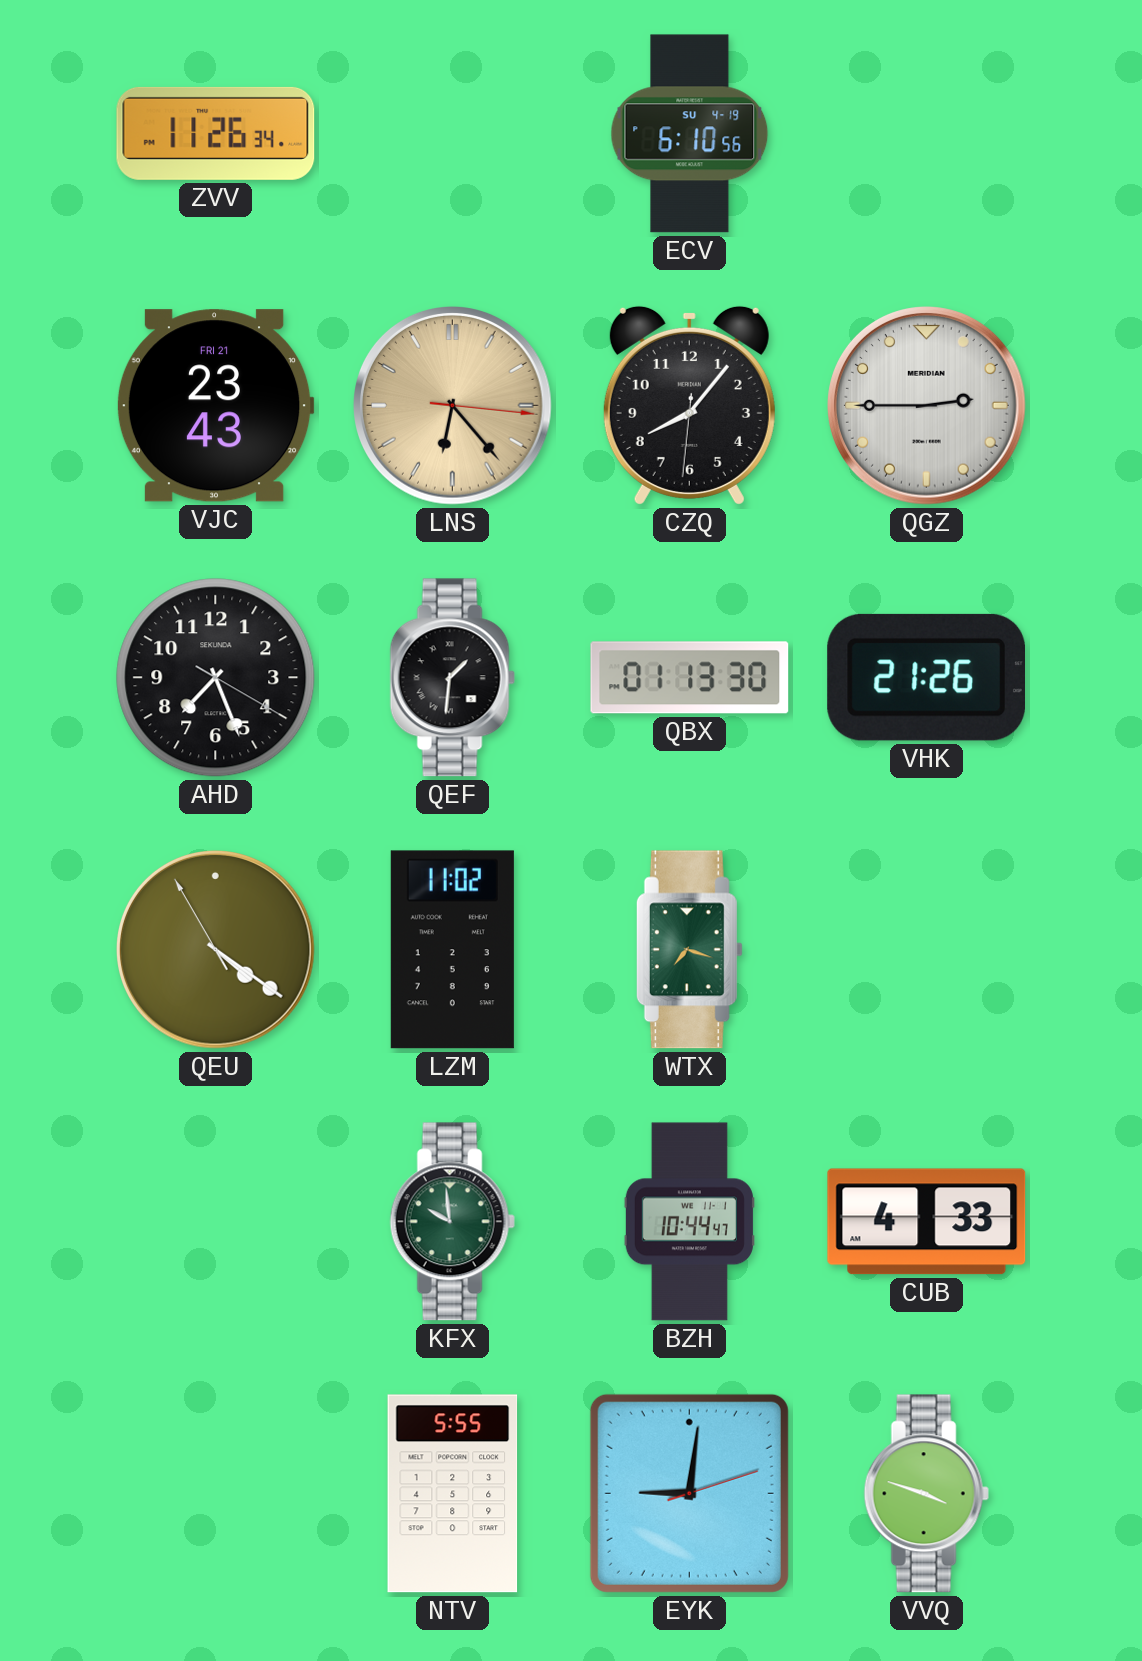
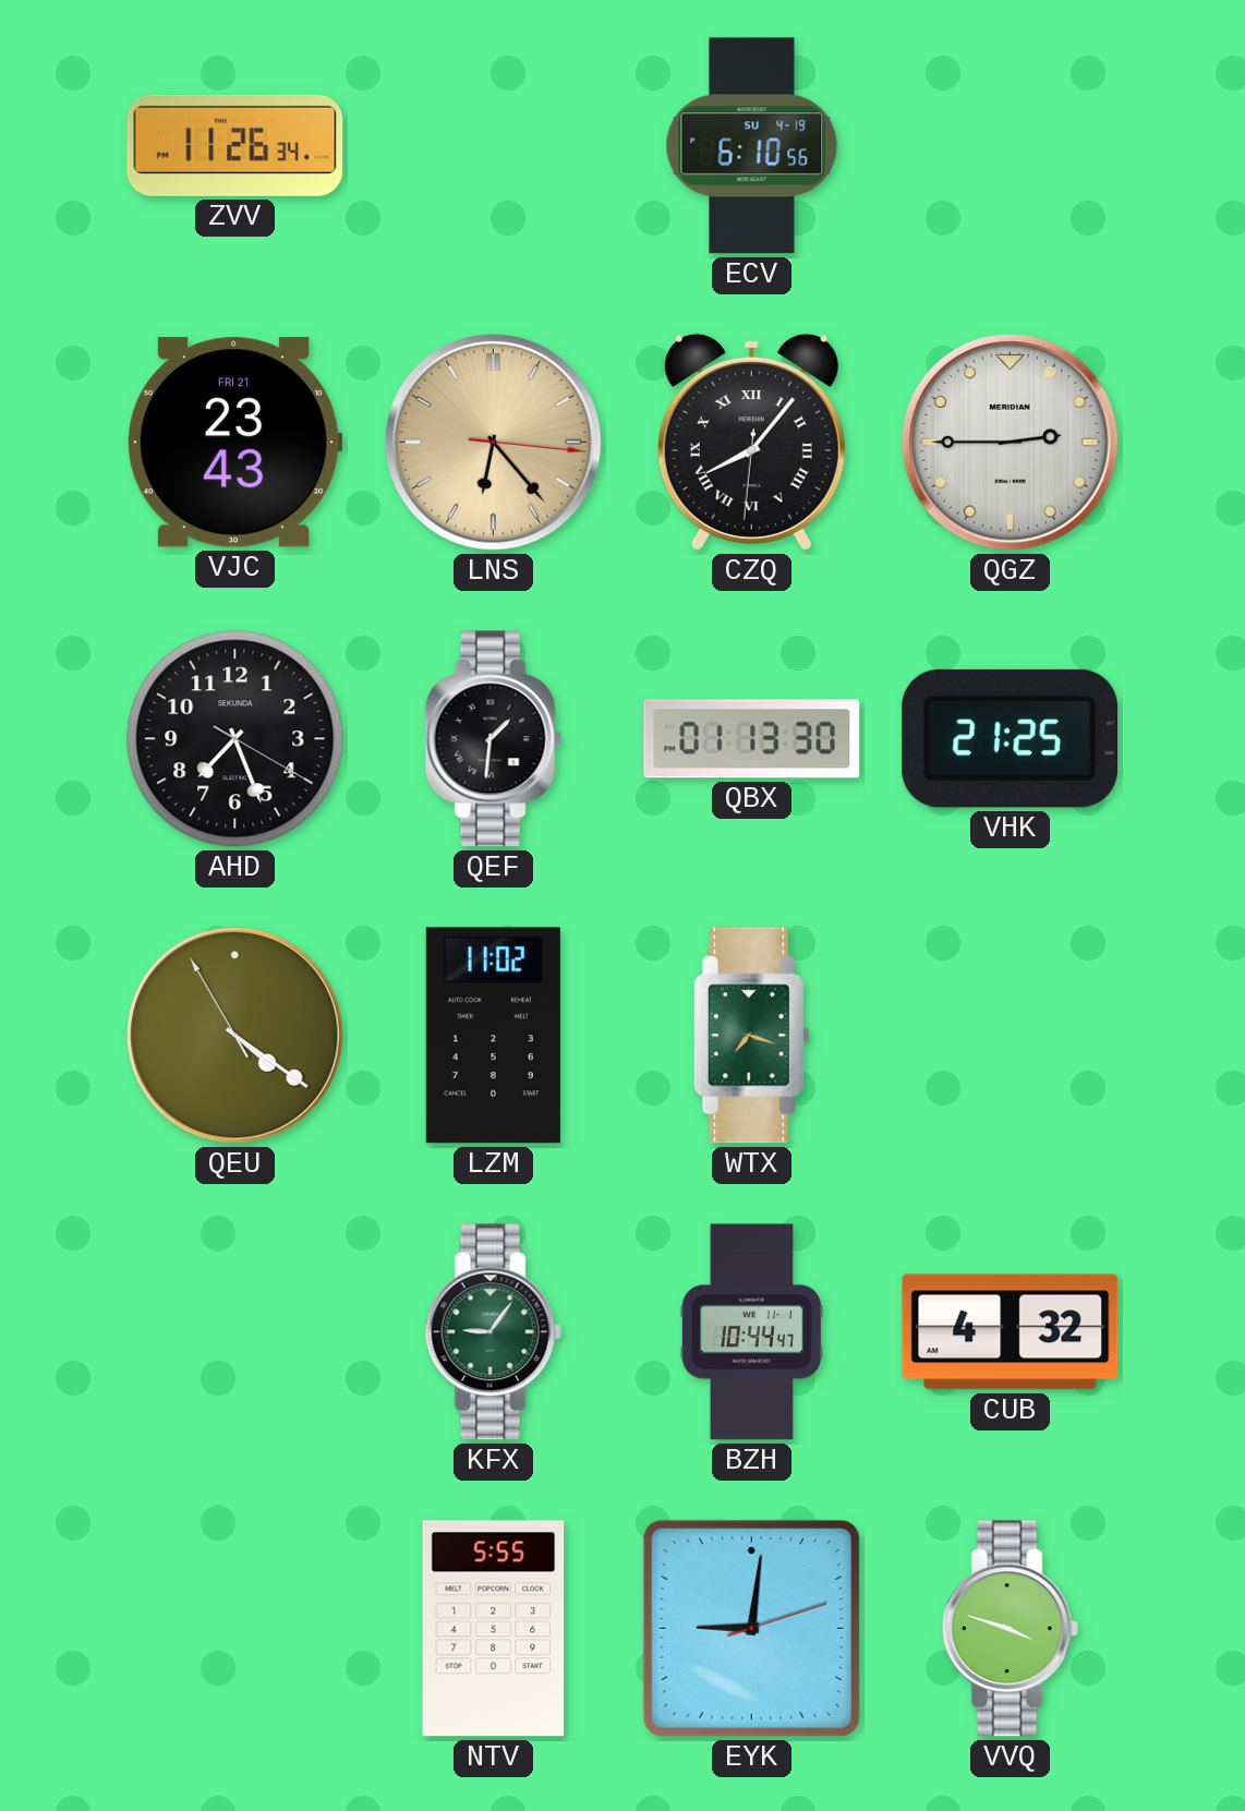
CZQ numerals: Arabic -> Roman
VHK: 21:26 -> 21:25
KFX: 9:59 -> 9:06
CUB: 4:33 -> 4:32
